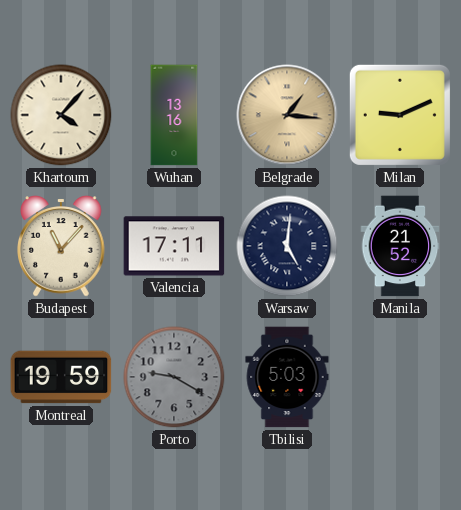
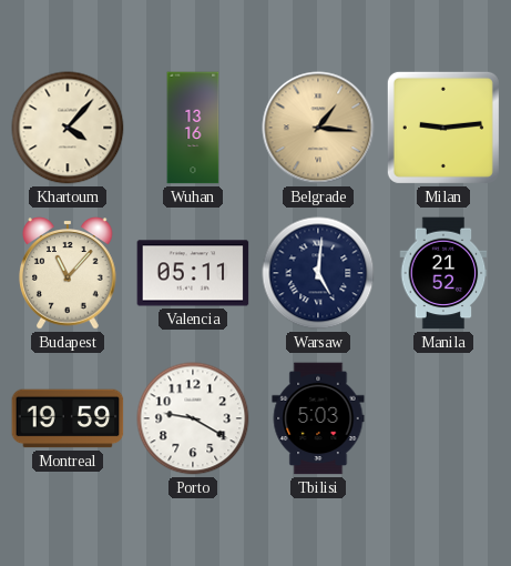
Milan: 9:11 -> 9:14
Valencia: 17:11 -> 05:11
Porto dial: grey -> white
